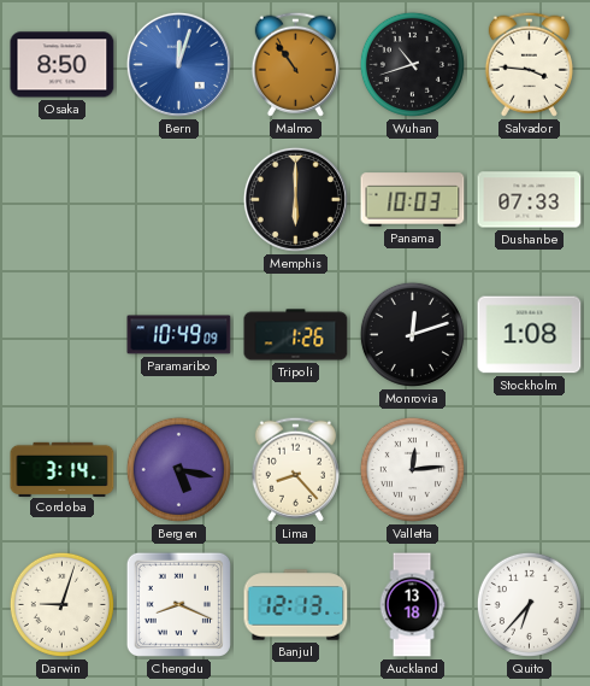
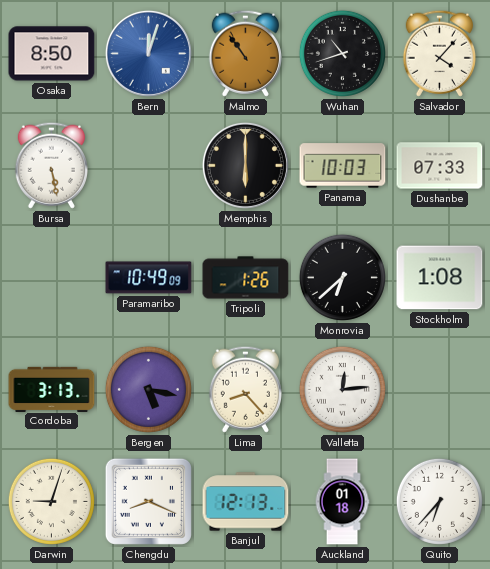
Salvador: 3:46 -> 4:07
Bursa: none -> 5:28
Monrovia: 12:12 -> 6:38
Cordoba: 3:14 -> 3:13
Auckland: 13:18 -> 01:18
